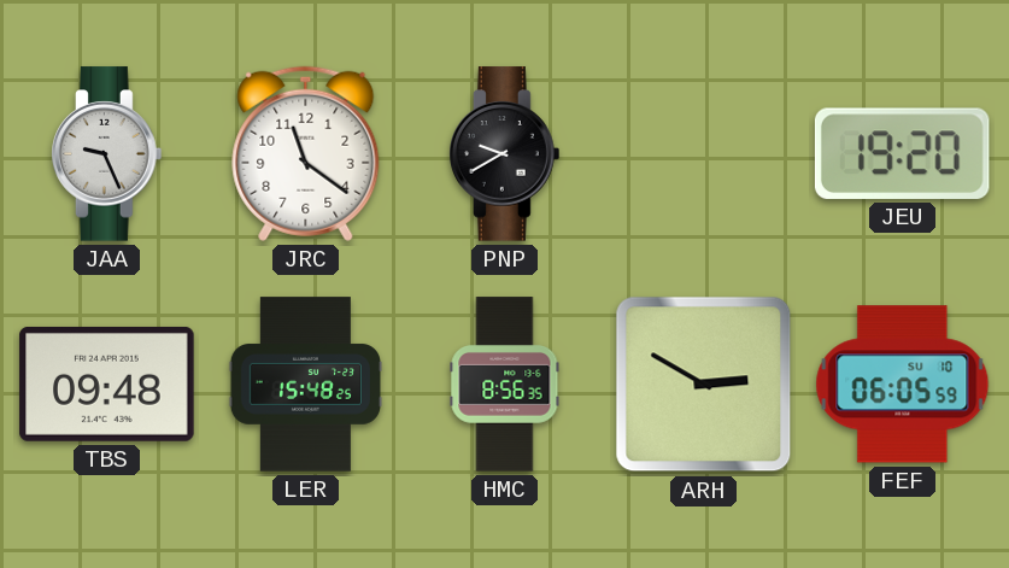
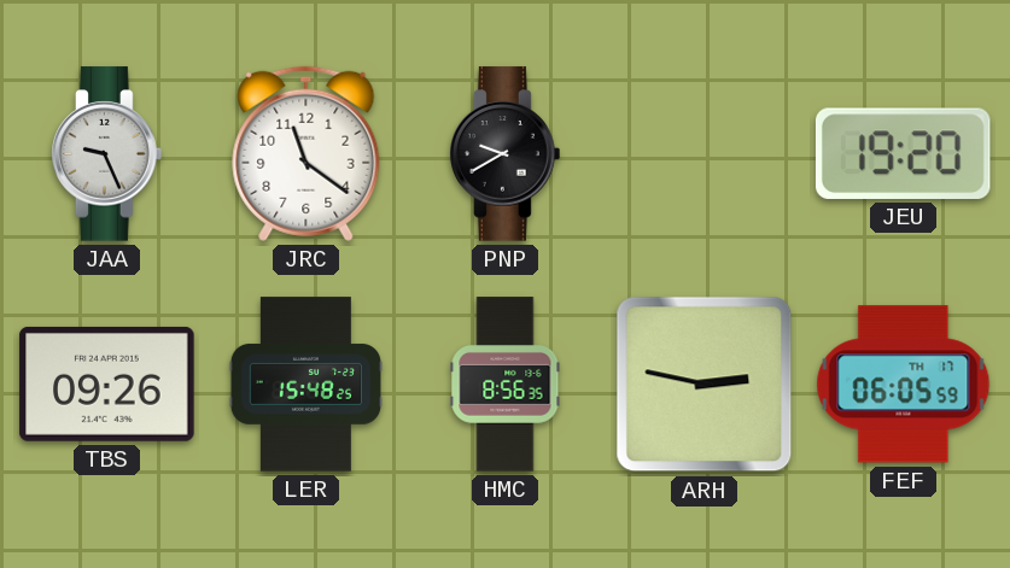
TBS: 09:48 -> 09:26
ARH: 2:50 -> 2:47
FEF date: SU 10 -> TH 17
